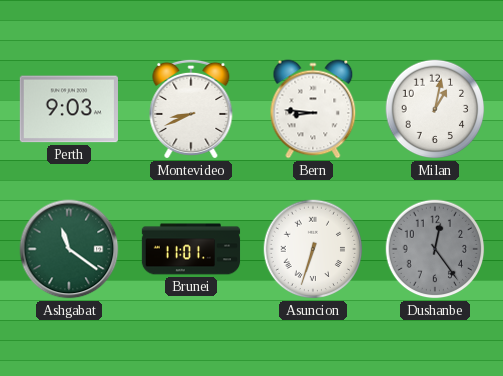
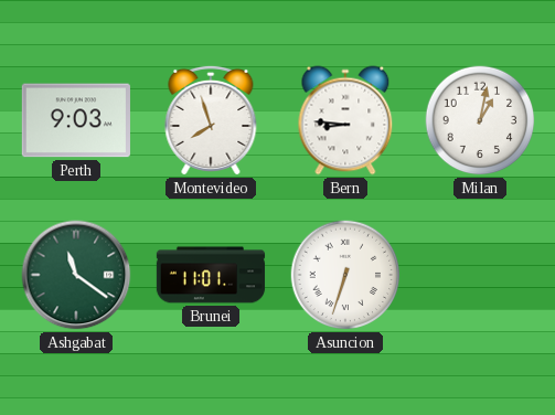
Montevideo: 8:41 -> 7:57
Dushanbe: 12:24 -> none
